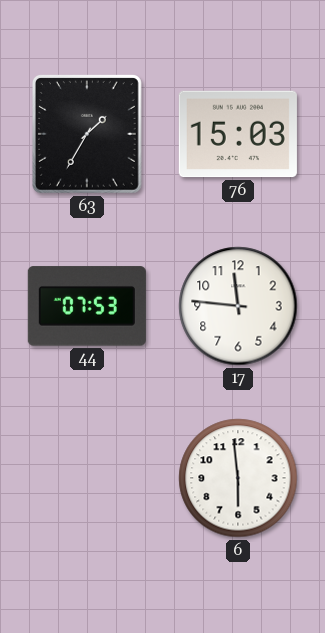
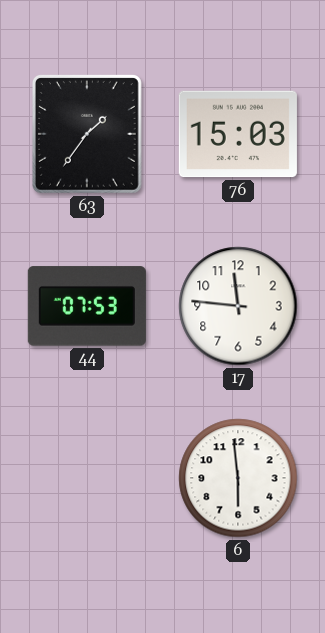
63: 1:35 -> 1:36
